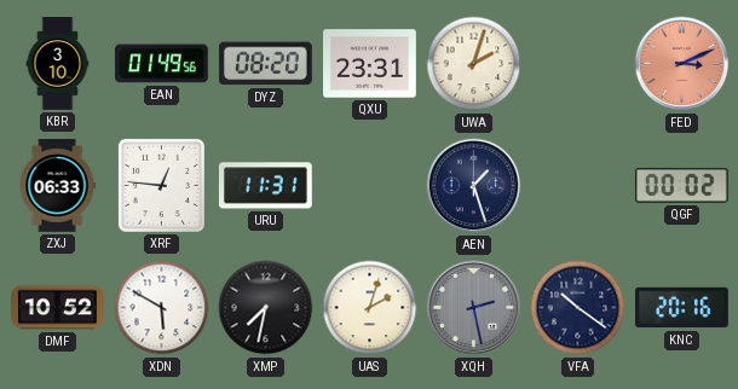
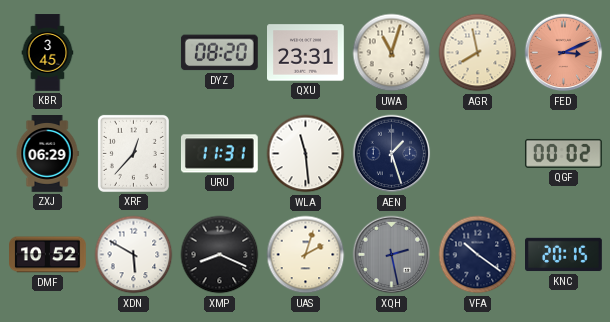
KBR: 3:10 -> 3:45
EAN: 01:49 -> none
UWA: 2:03 -> 11:03
AGR: none -> 7:58
ZXJ: 06:33 -> 06:29
XRF: 12:46 -> 12:37
WLA: none -> 11:29
XMP: 7:32 -> 8:19
KNC: 20:16 -> 20:15
